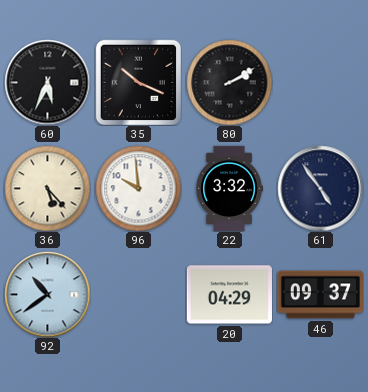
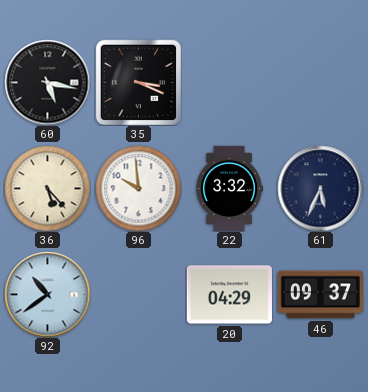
60: 5:34 -> 5:17
35: 10:19 -> 3:19
80: 2:10 -> none
61: 4:54 -> 5:34
